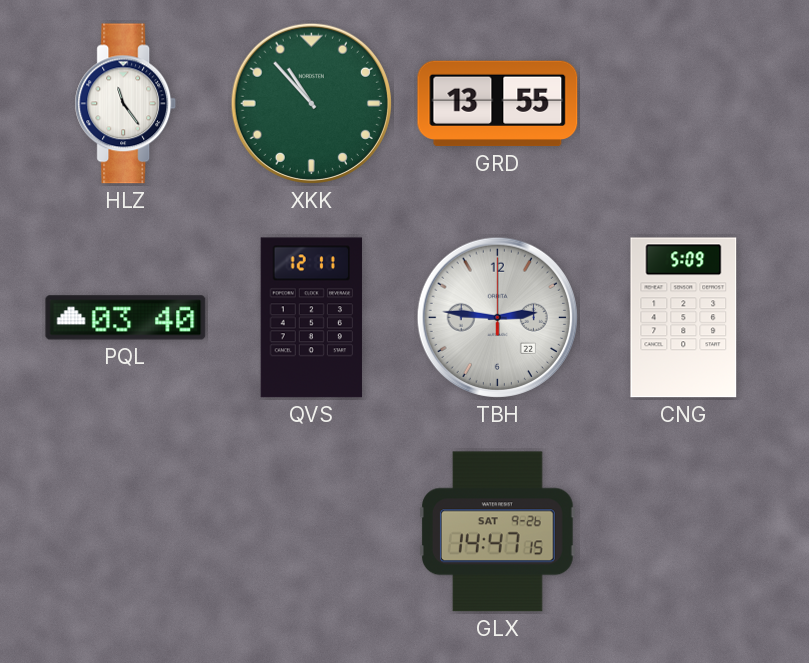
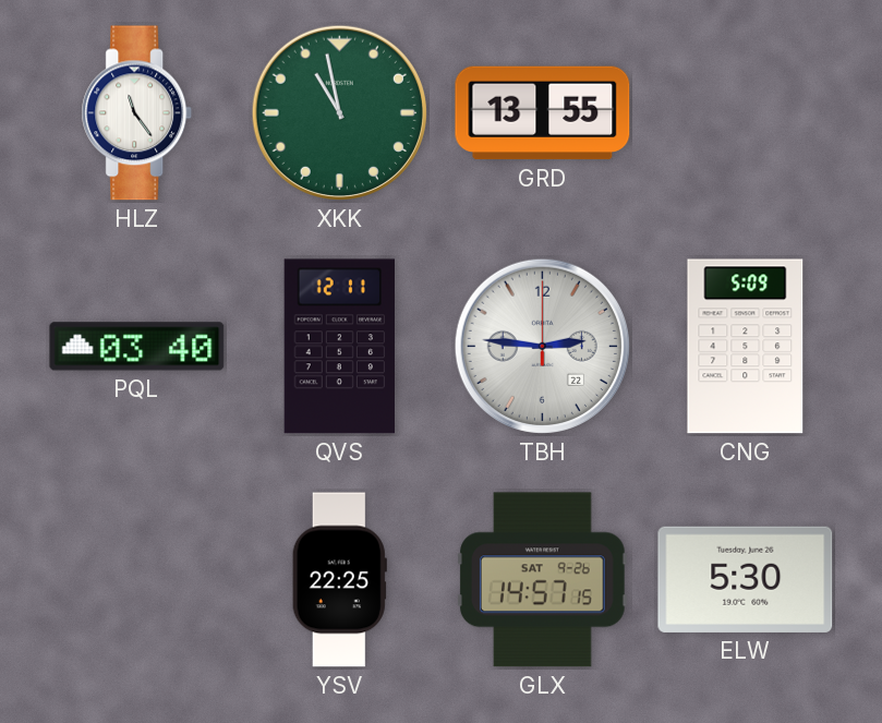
XKK: 10:53 -> 10:58
YSV: none -> 22:25
GLX: 14:47 -> 14:57
ELW: none -> 5:30
